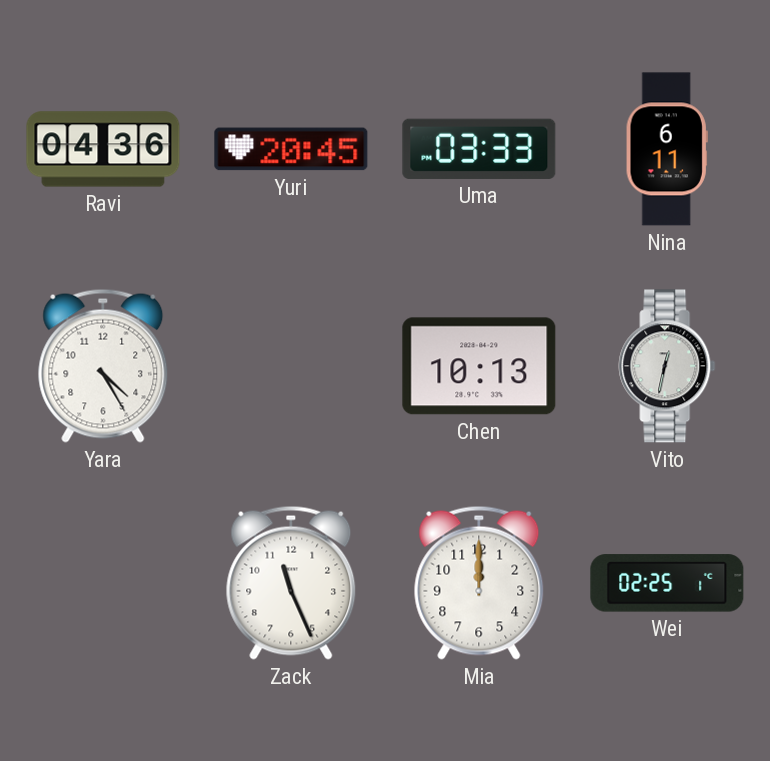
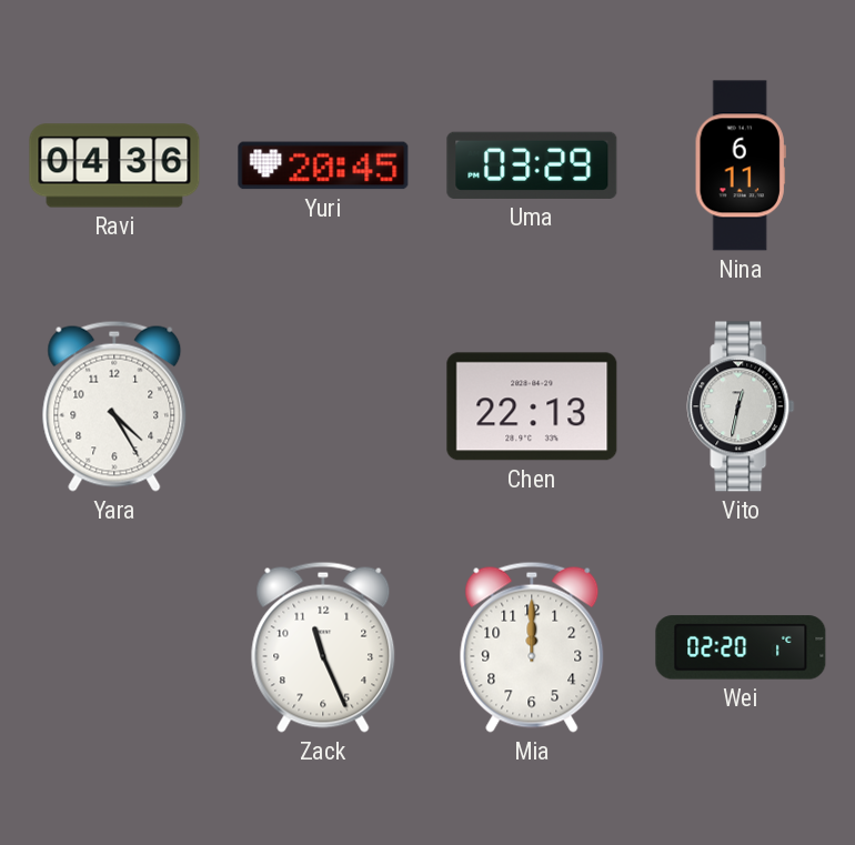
Uma: 03:33 -> 03:29
Chen: 10:13 -> 22:13
Wei: 02:25 -> 02:20
